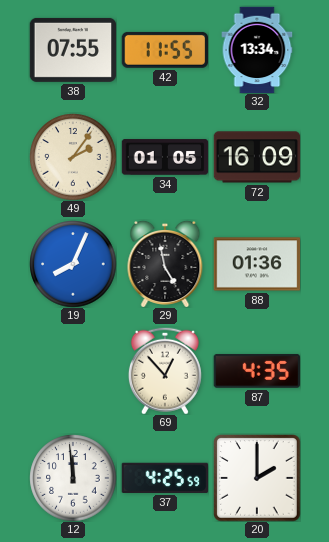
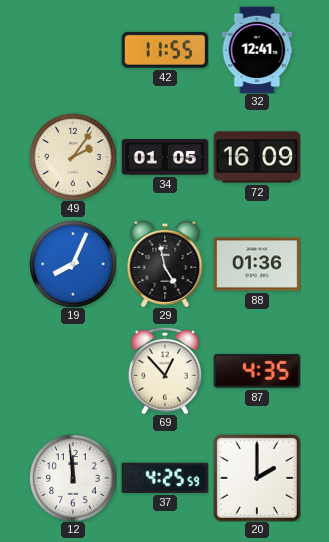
38: 07:55 -> none
32: 13:34 -> 12:41
